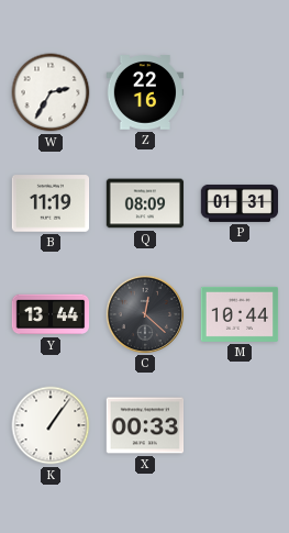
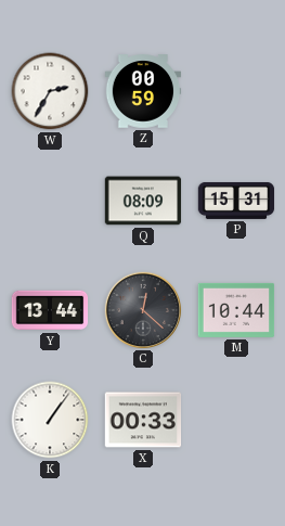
Z: 22:16 -> 00:59
B: 11:19 -> none
P: 01:31 -> 15:31
